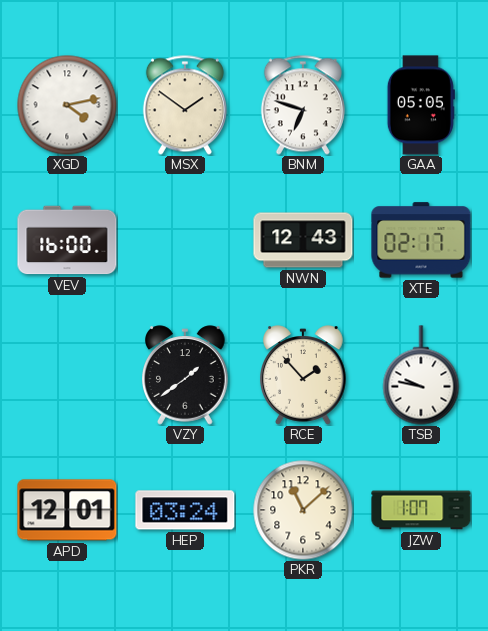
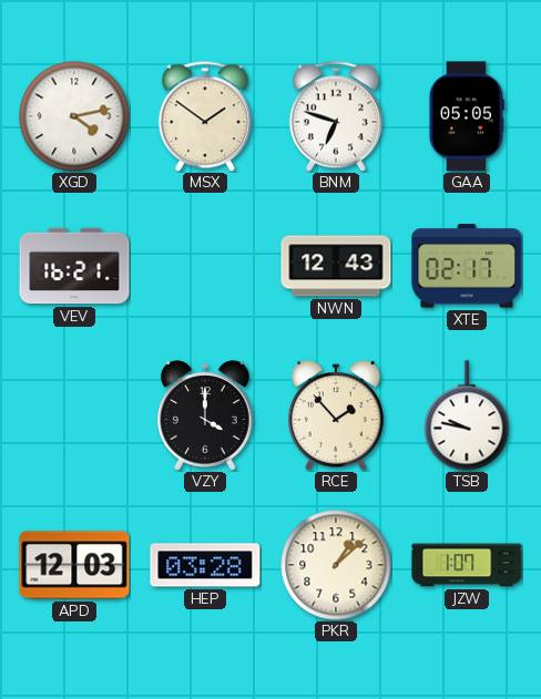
VEV: 16:00 -> 16:21
VZY: 1:39 -> 4:00
APD: 12:01 -> 12:03
HEP: 03:24 -> 03:28
PKR: 11:08 -> 1:08
